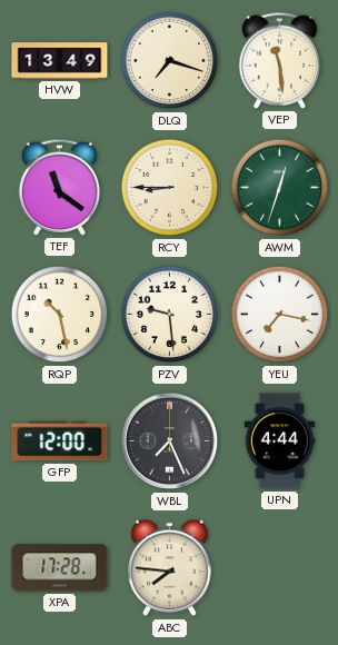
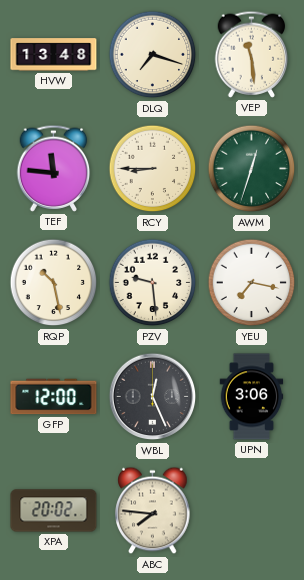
HVW: 13:49 -> 13:48
TEF: 11:21 -> 11:46
WBL: 7:26 -> 12:26
UPN: 4:44 -> 3:06
XPA: 17:28 -> 20:02
